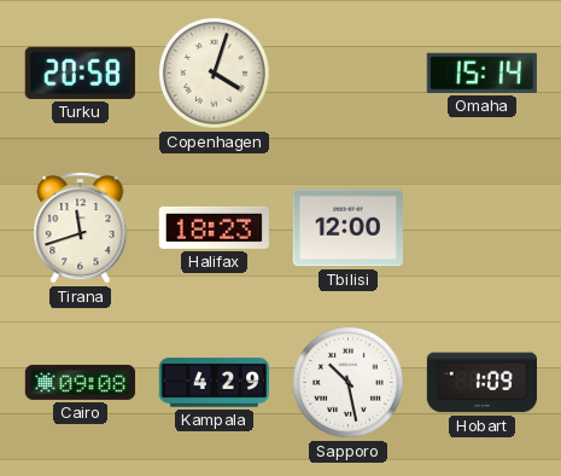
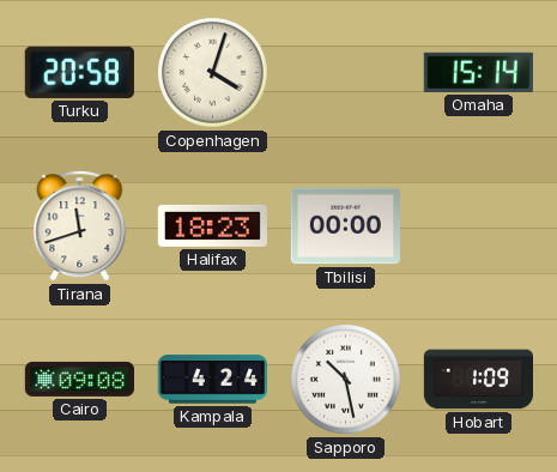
Tbilisi: 12:00 -> 00:00
Kampala: 4:29 -> 4:24
